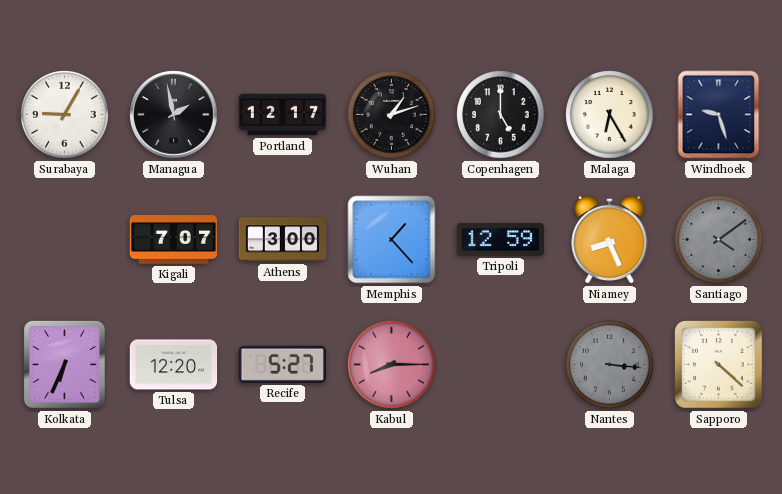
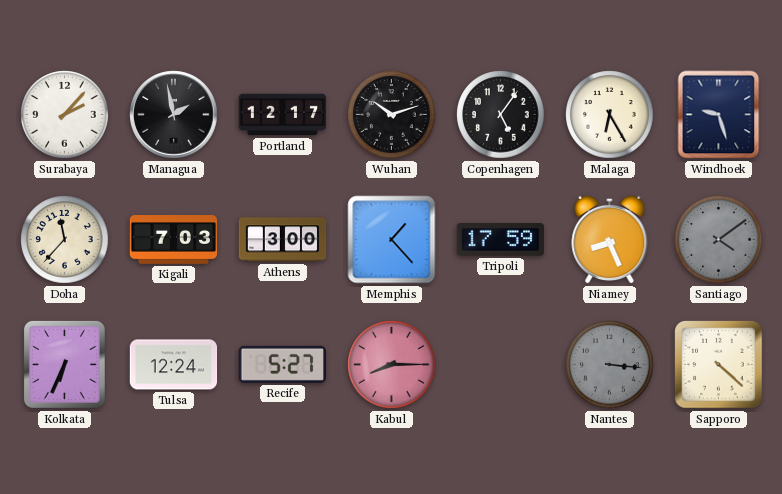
Surabaya: 9:05 -> 2:07
Wuhan: 1:12 -> 10:12
Copenhagen: 5:00 -> 5:06
Doha: none -> 11:37
Kigali: 7:07 -> 7:03
Tripoli: 12:59 -> 17:59
Tulsa: 12:20 -> 12:24
